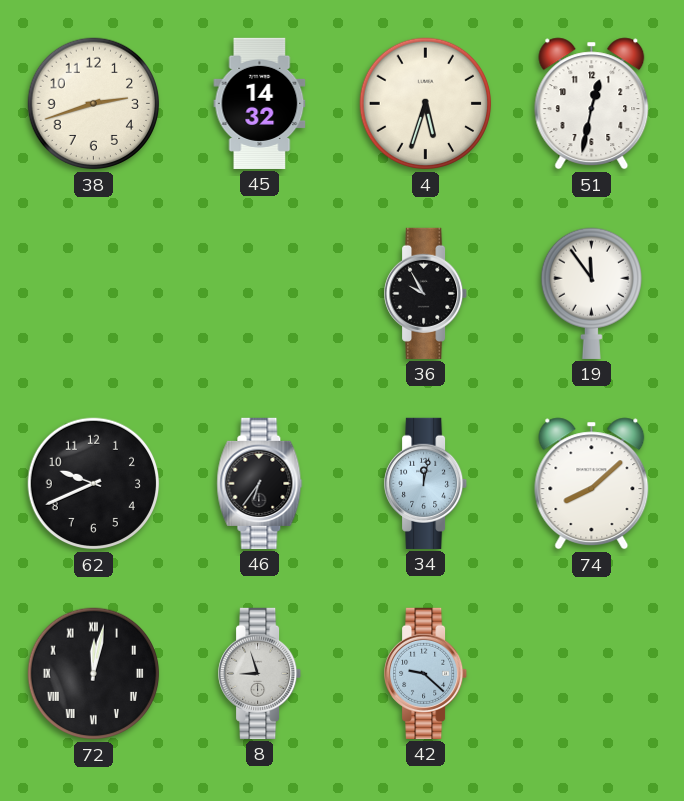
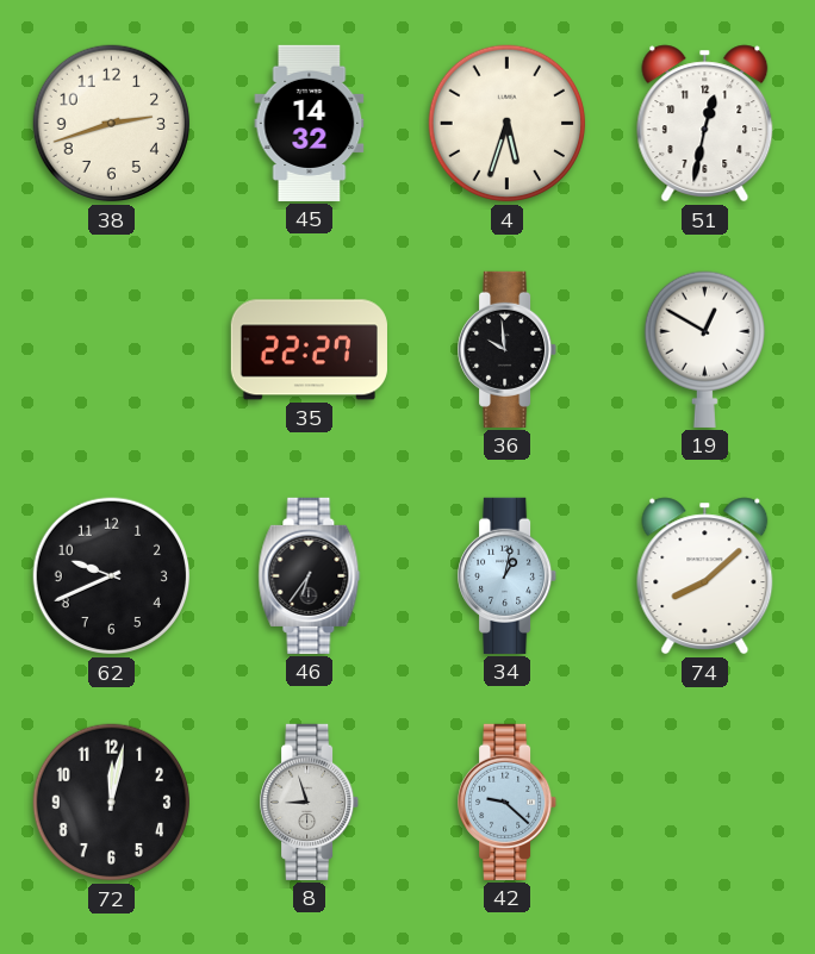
35: none -> 22:27
36: 9:55 -> 9:59
19: 11:54 -> 12:50
34: 12:02 -> 1:02
72 numerals: Roman -> Arabic
